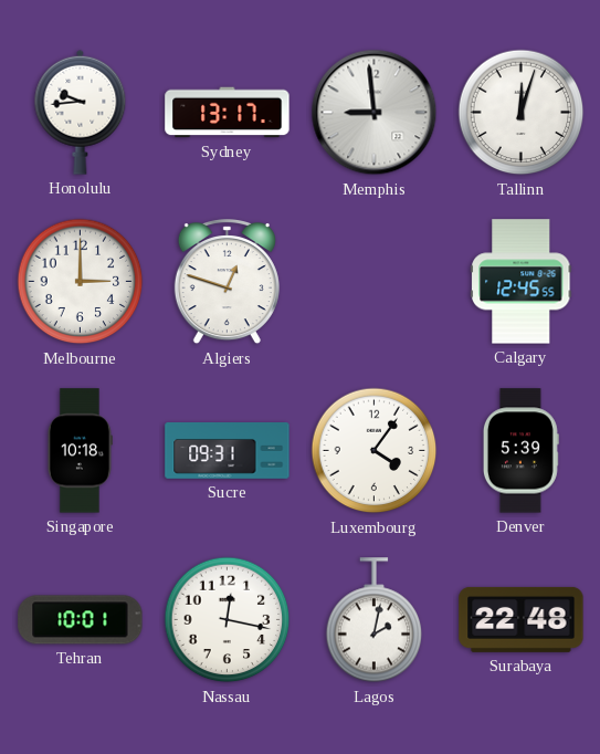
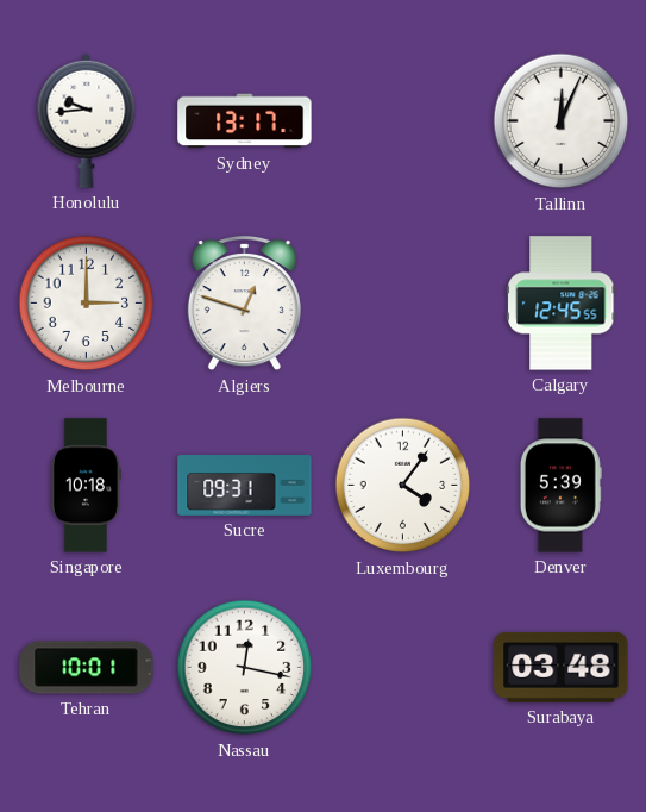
Memphis: 8:59 -> none
Tallinn: 12:03 -> 12:04
Lagos: 2:02 -> none
Surabaya: 22:48 -> 03:48
